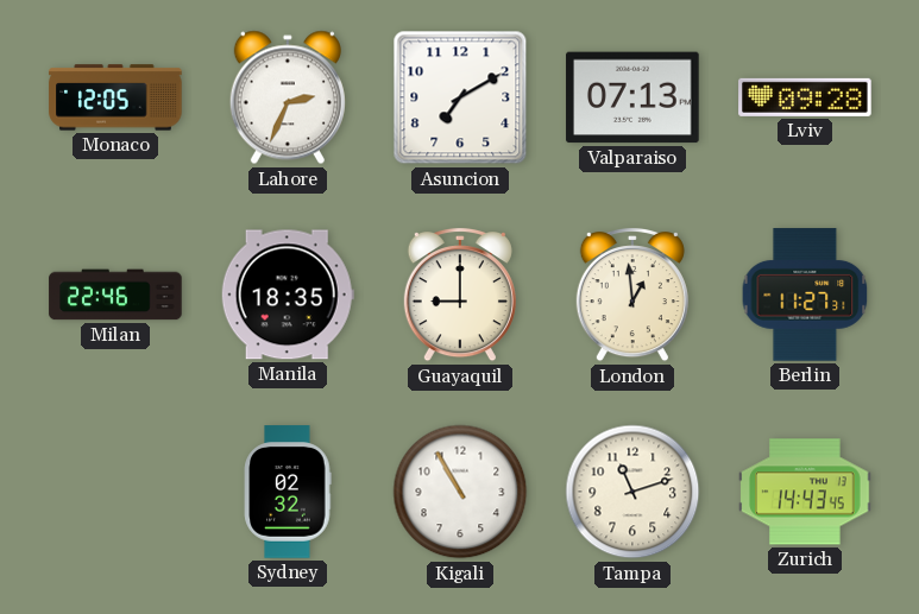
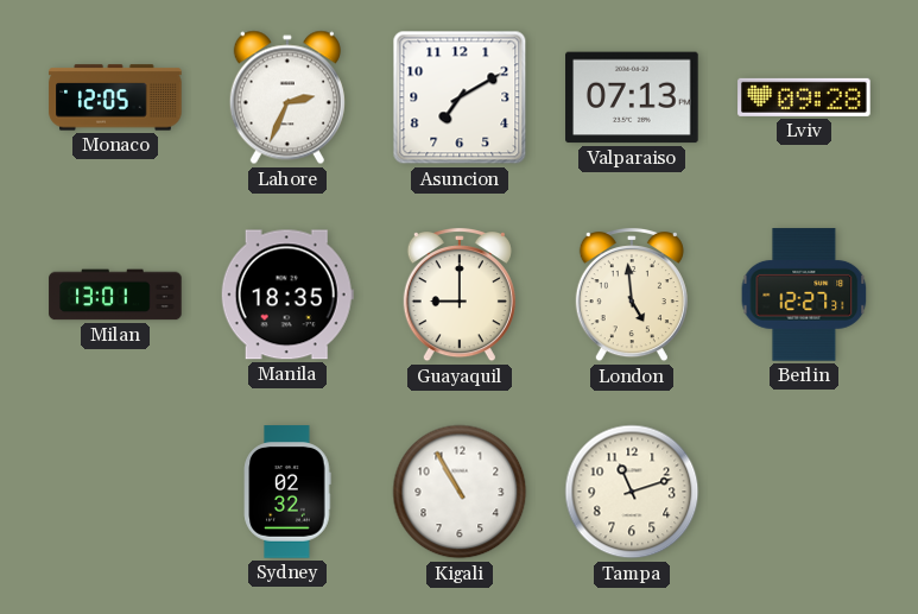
Milan: 22:46 -> 13:01
London: 12:59 -> 4:59
Berlin: 11:27 -> 12:27
Zurich: 14:43 -> none
